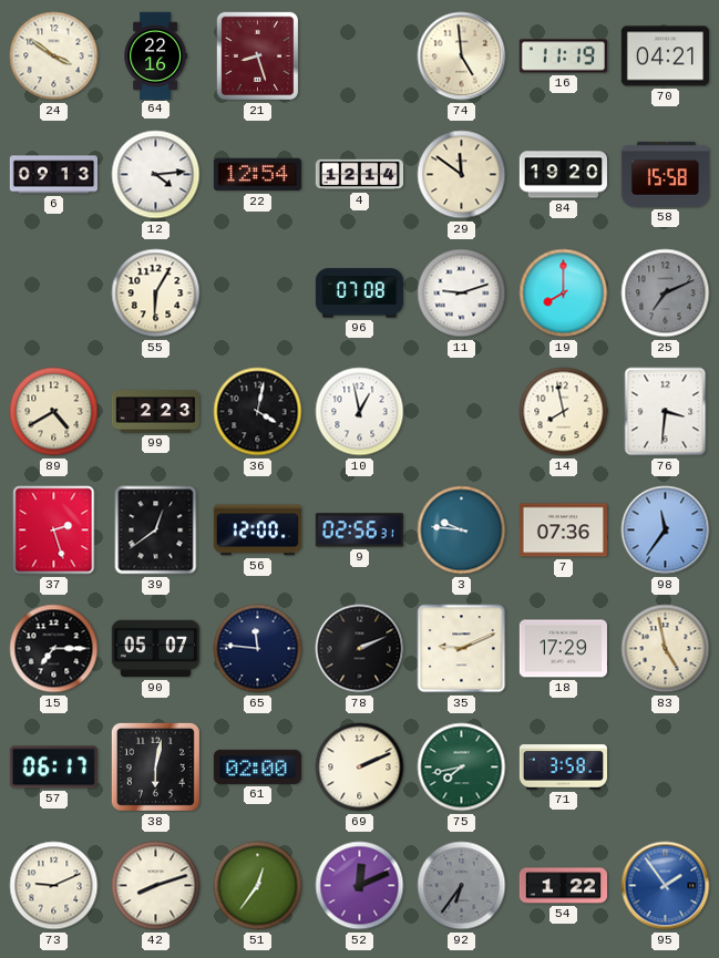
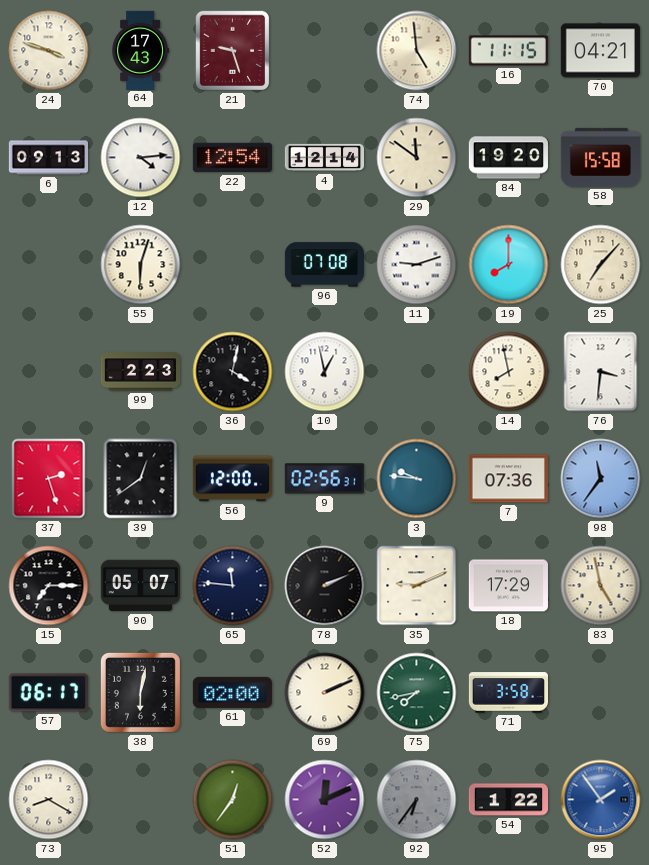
24: 3:51 -> 3:48
64: 22:16 -> 17:43
21: 8:27 -> 9:27
16: 11:19 -> 11:15
55: 6:05 -> 6:03
25: 7:11 -> 7:07
25 dial: grey -> cream
89: 4:40 -> none
73: 9:11 -> 8:20
42: 8:12 -> none
